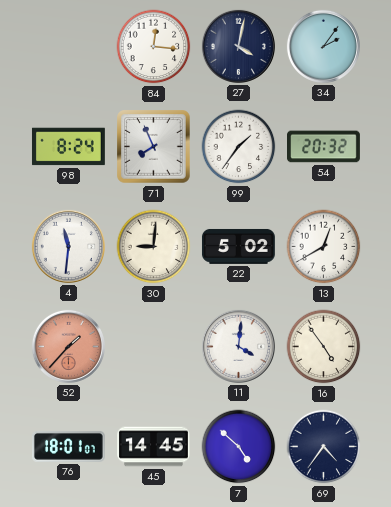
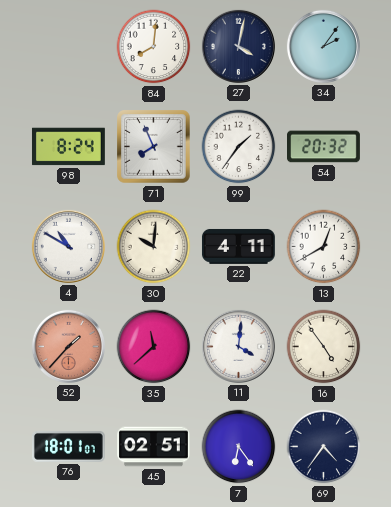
84: 12:16 -> 8:01
4: 11:31 -> 10:50
30: 9:01 -> 10:01
22: 5:02 -> 4:11
35: none -> 11:38
45: 14:45 -> 02:51
7: 4:52 -> 6:24
